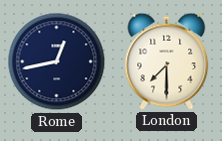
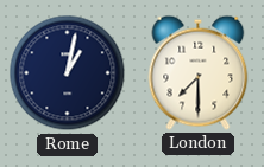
Rome: 12:43 -> 1:02
